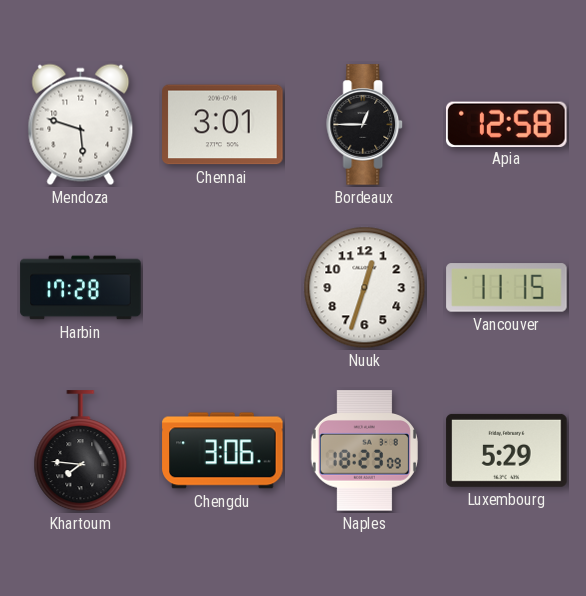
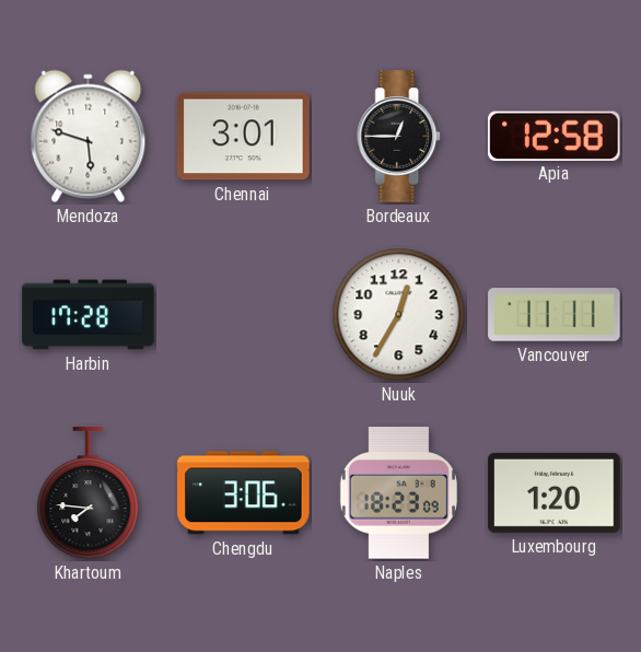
Nuuk: 12:33 -> 12:35
Vancouver: 11:15 -> 11:11
Luxembourg: 5:29 -> 1:20
